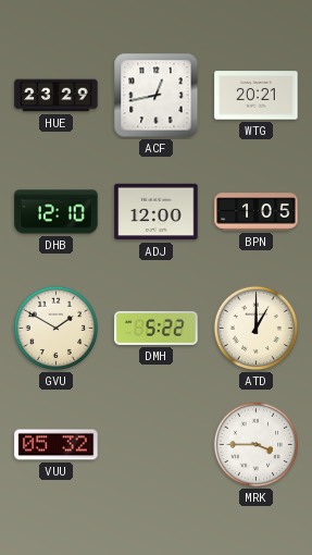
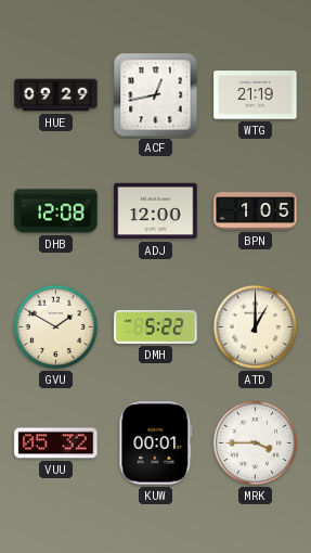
HUE: 23:29 -> 09:29
WTG: 20:21 -> 21:19
DHB: 12:10 -> 12:08
KUW: none -> 00:01
